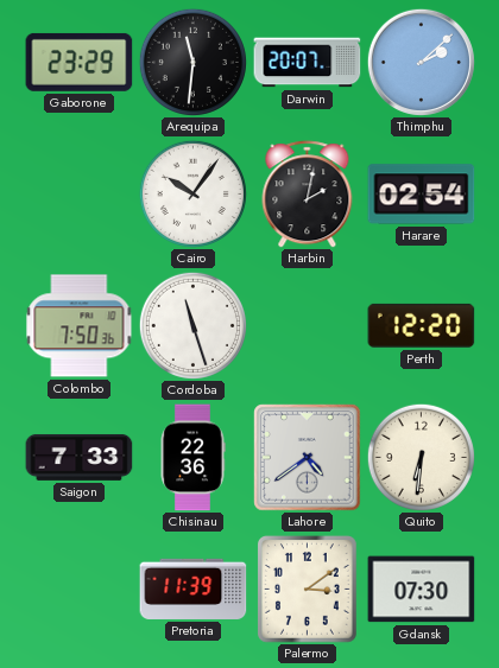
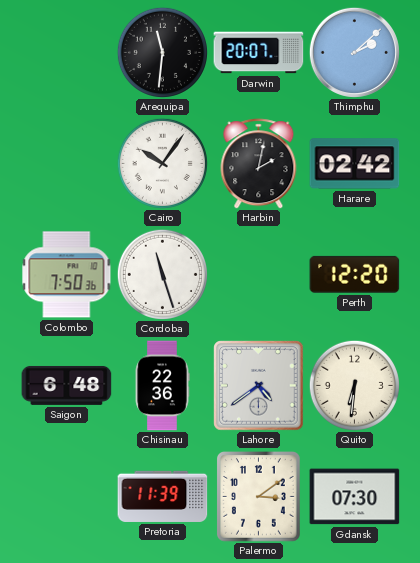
Gaborone: 23:29 -> none
Harare: 02:54 -> 02:42
Saigon: 7:33 -> 6:48
